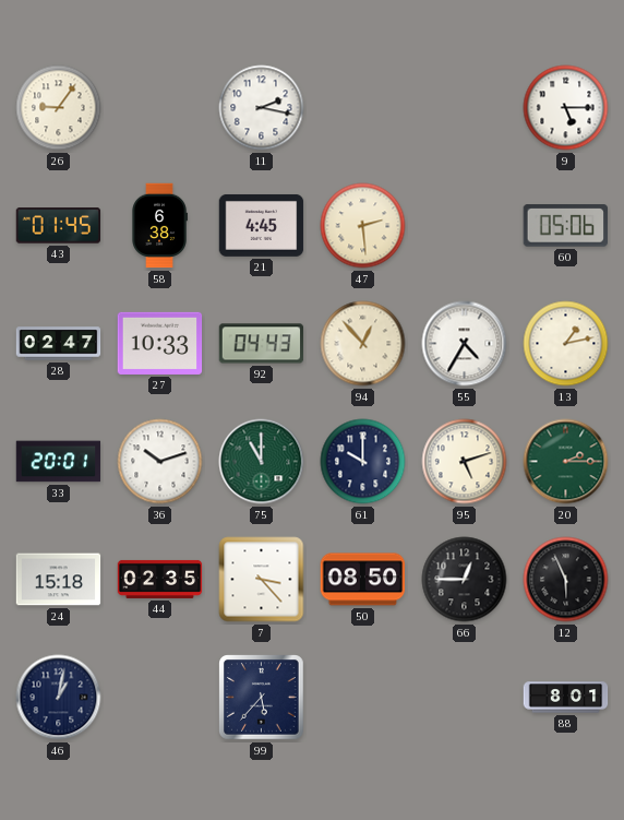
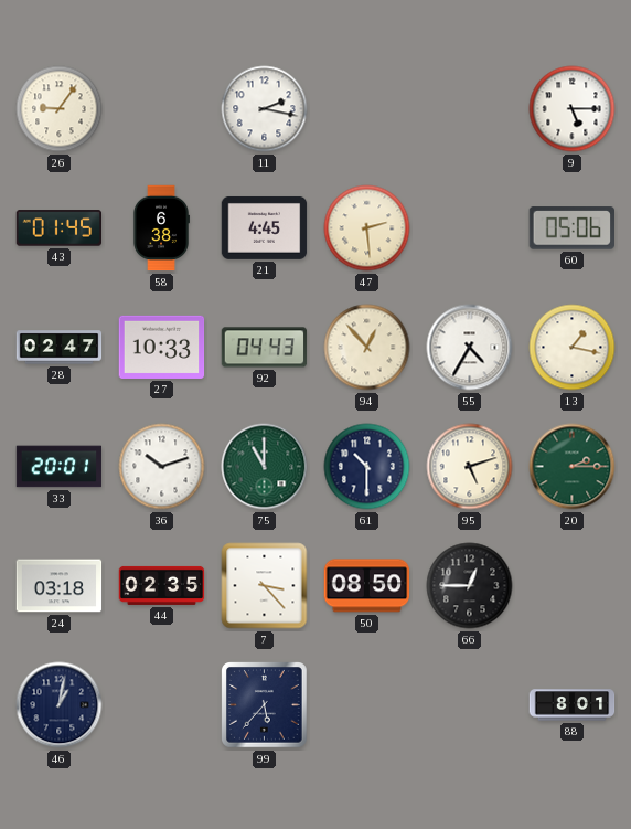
13: 1:13 -> 1:17
61: 10:00 -> 10:30
24: 15:18 -> 03:18
12: 5:56 -> none
